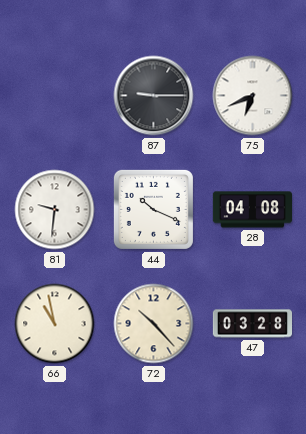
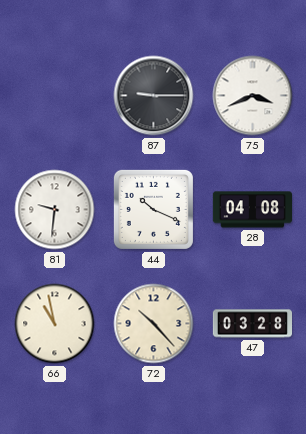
75: 6:41 -> 3:41
